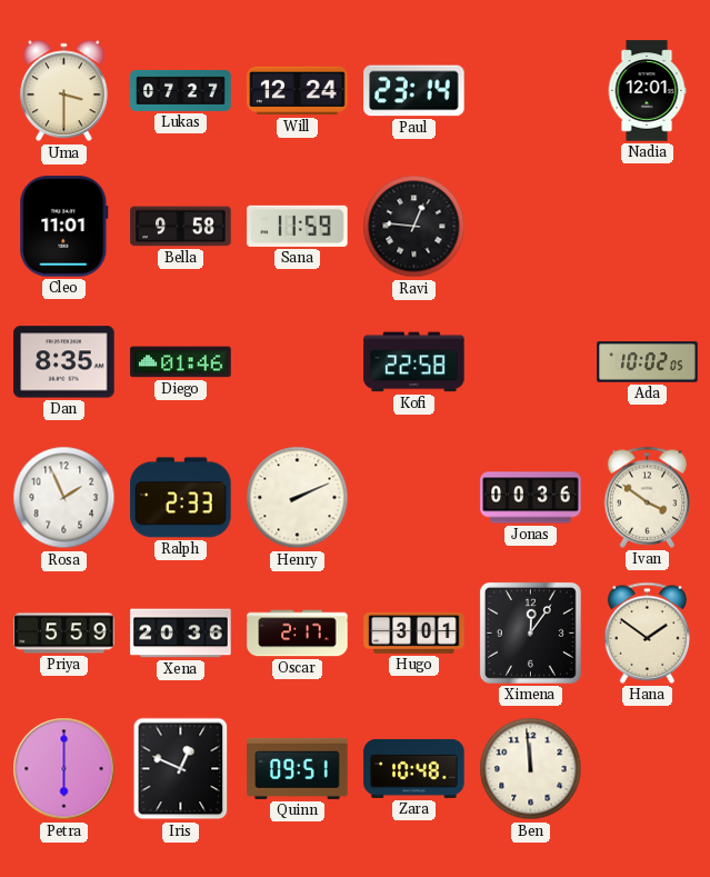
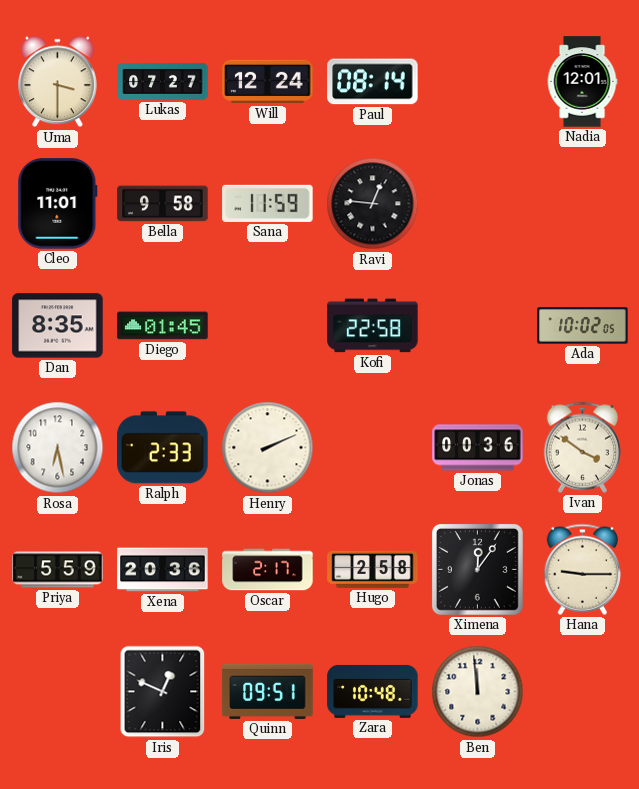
Paul: 23:14 -> 08:14
Diego: 01:46 -> 01:45
Rosa: 1:56 -> 6:28
Hugo: 3:01 -> 2:58
Hana: 1:51 -> 9:15
Petra: 6:00 -> none
